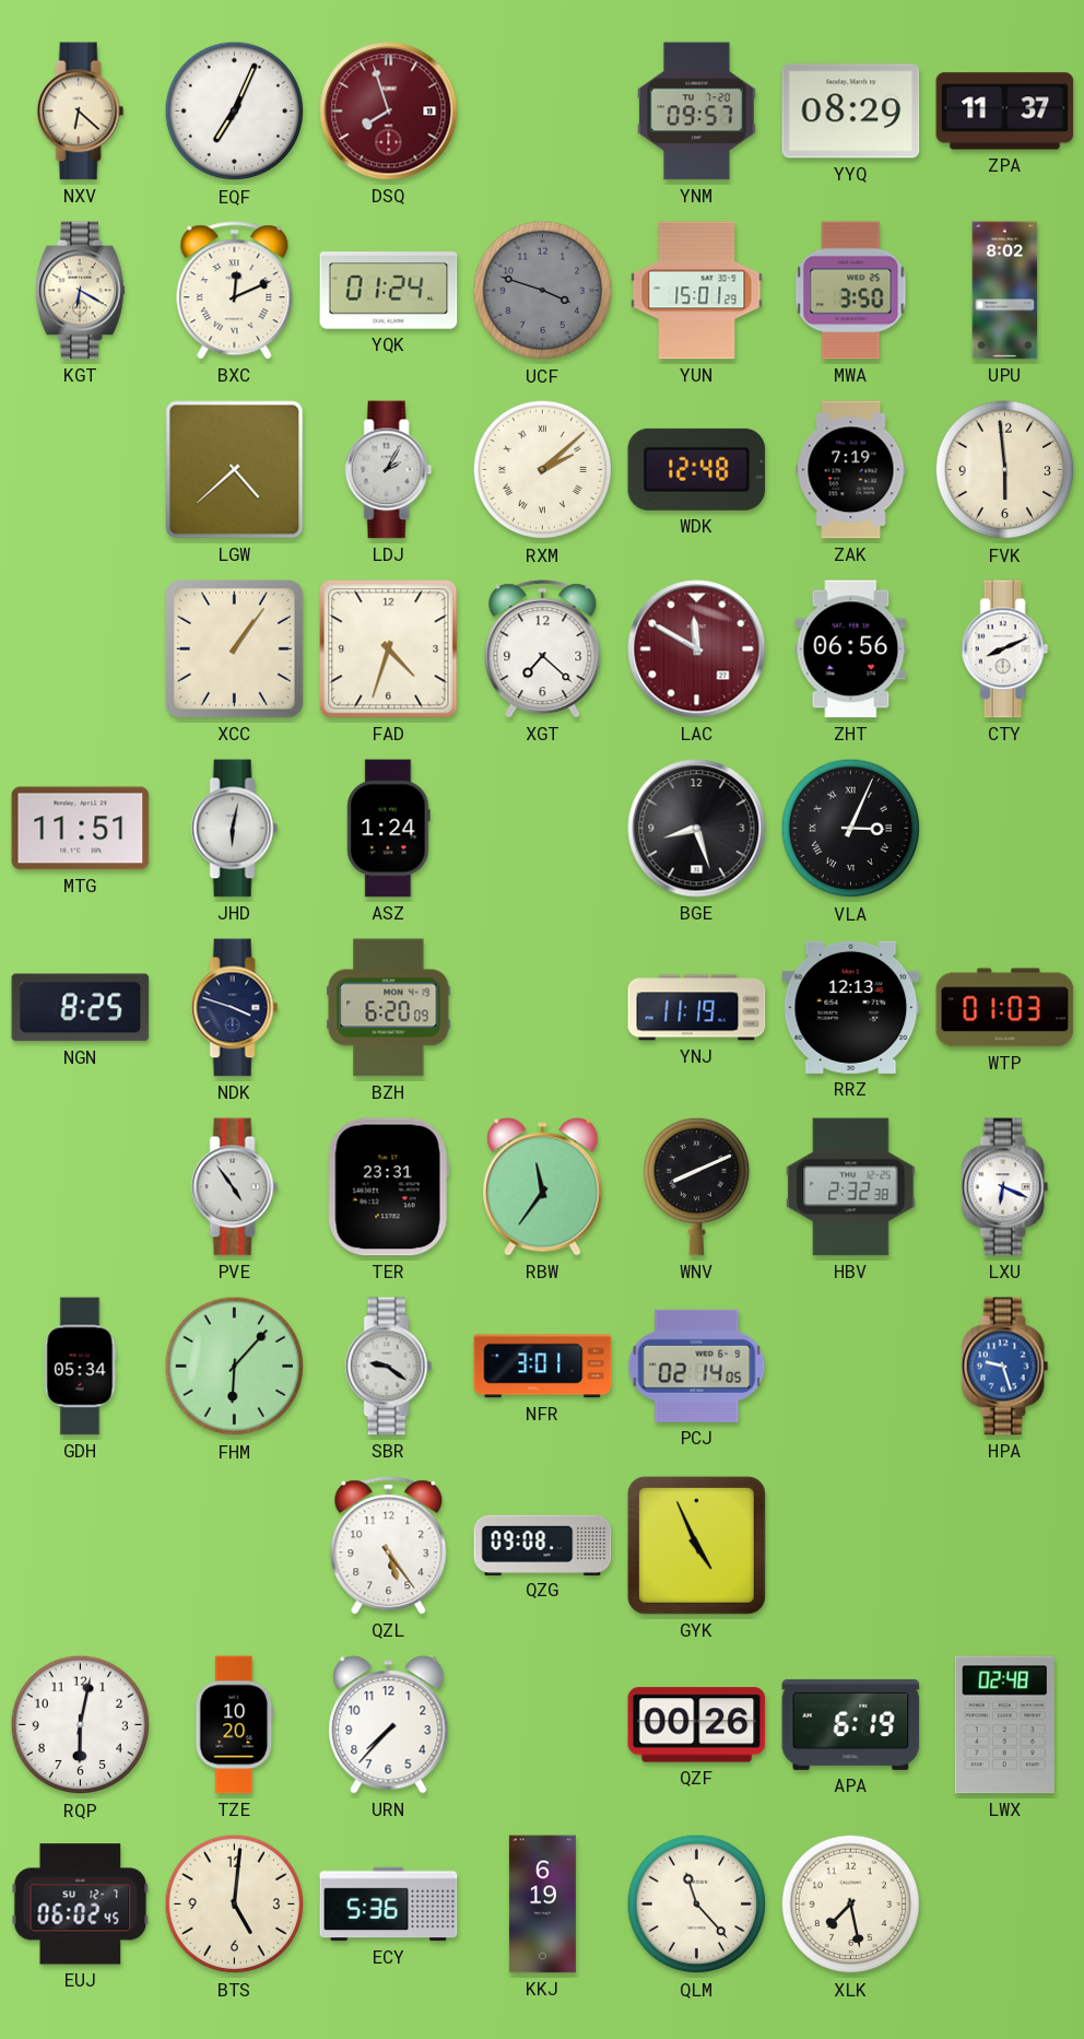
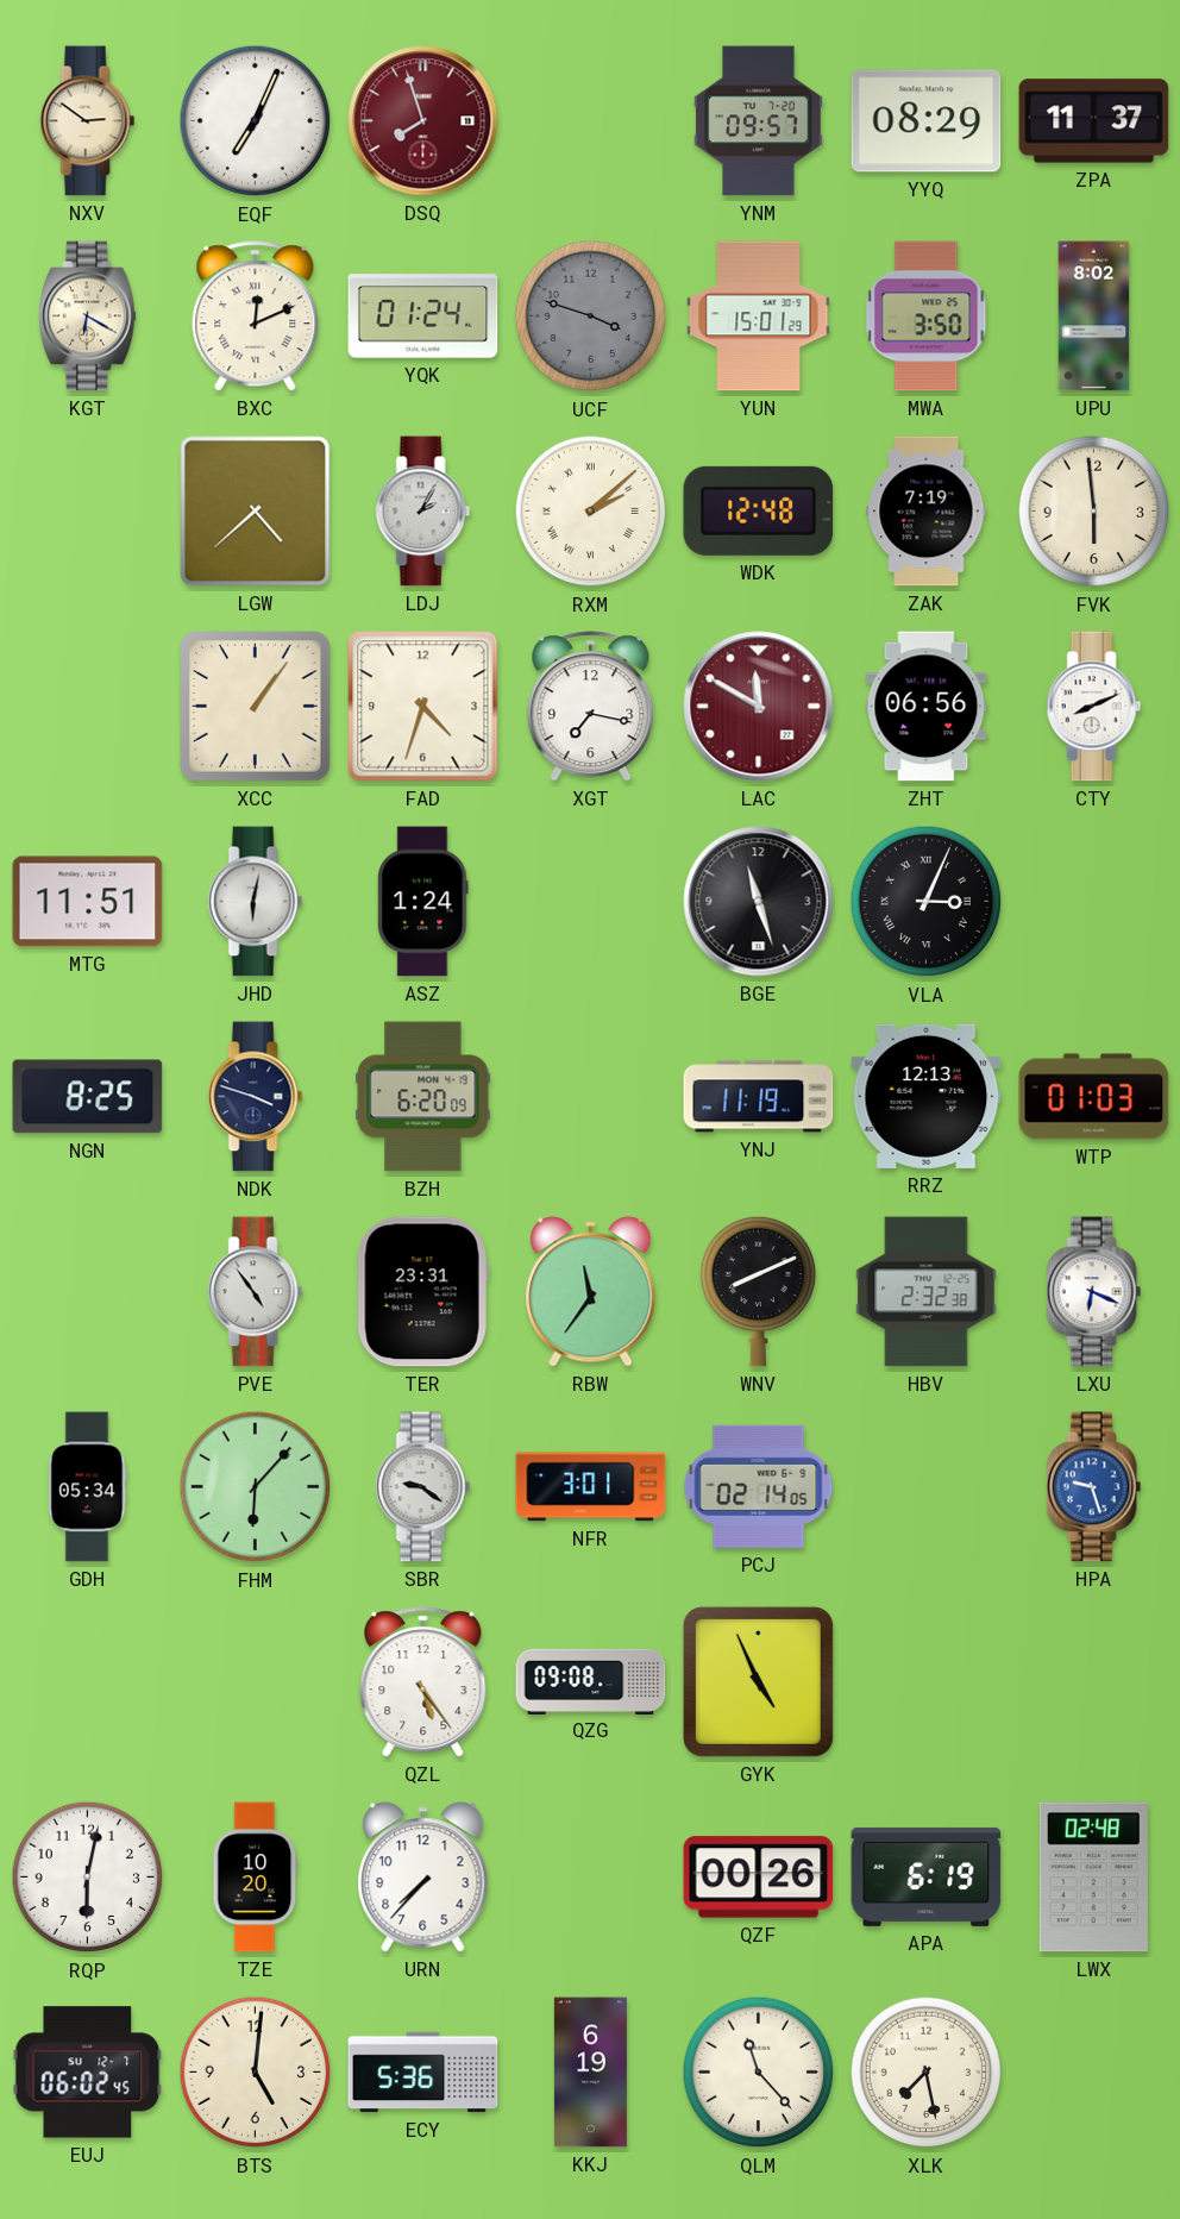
NXV: 6:22 -> 2:51
XGT: 7:22 -> 7:17
BGE: 8:27 -> 11:27
